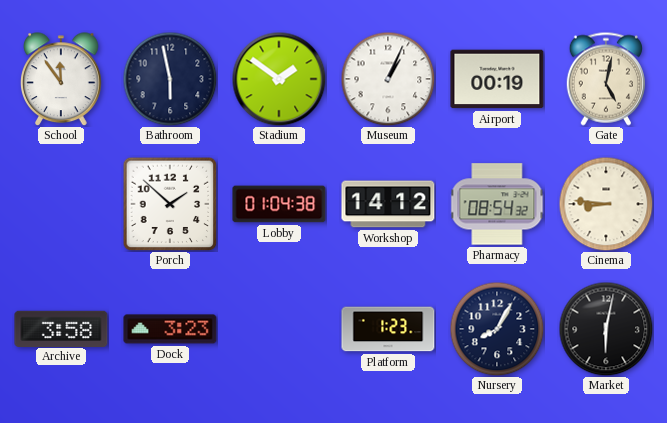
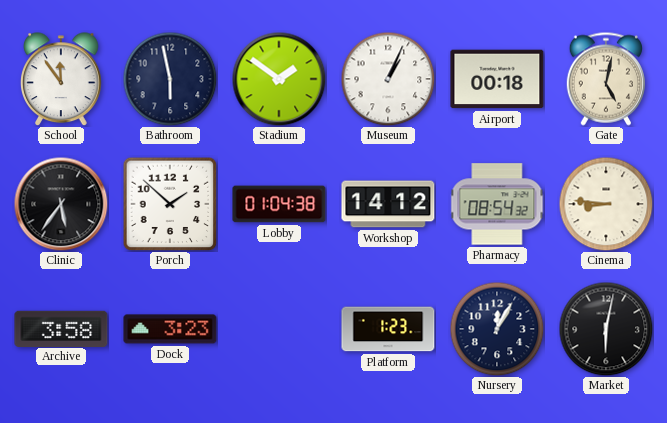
Airport: 00:19 -> 00:18
Clinic: none -> 5:36
Nursery: 8:05 -> 12:05
